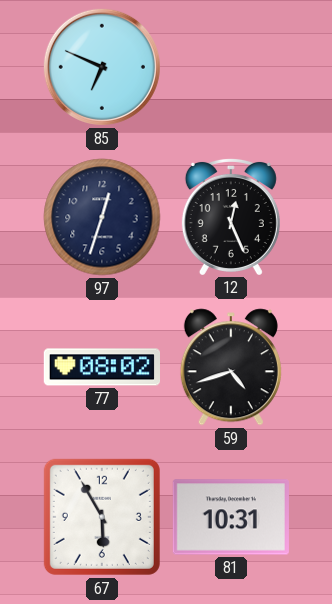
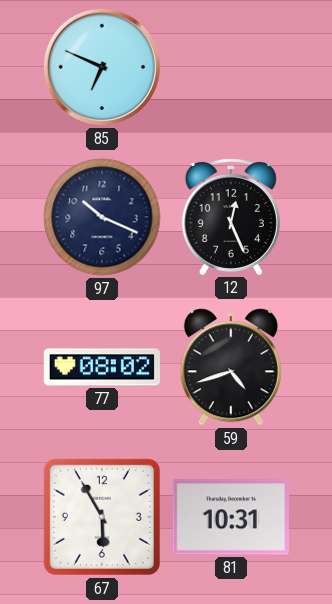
97: 12:33 -> 10:19
